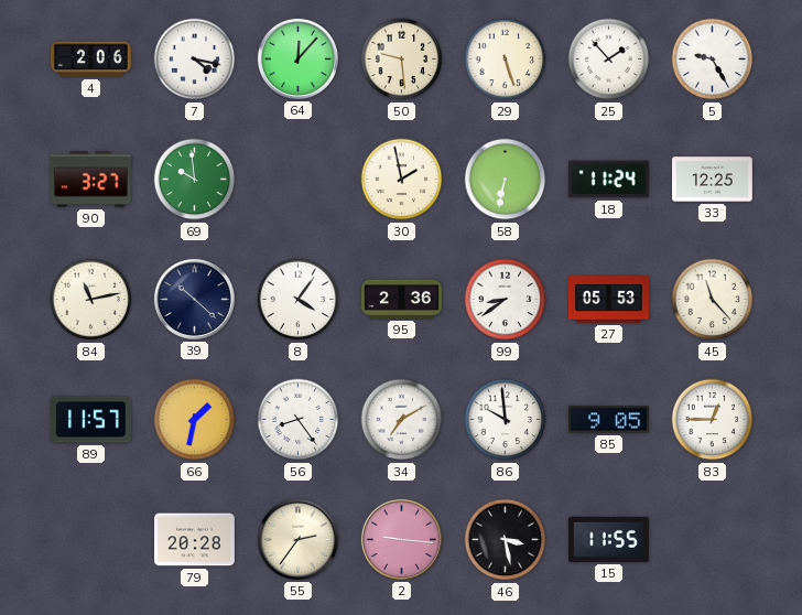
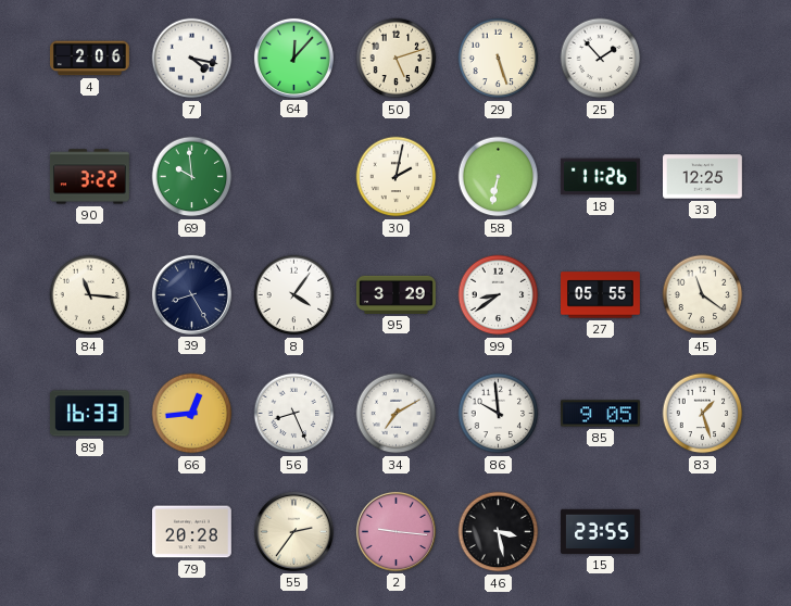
50: 9:29 -> 5:12
5: 9:25 -> none
90: 3:27 -> 3:22
30: 1:58 -> 2:02
18: 11:24 -> 11:26
84: 11:13 -> 11:16
39: 10:22 -> 8:25
95: 2:36 -> 3:29
27: 05:53 -> 05:55
45: 11:23 -> 11:21
89: 11:57 -> 16:33
66: 1:32 -> 12:44
56: 8:24 -> 8:26
83: 12:45 -> 1:27
15: 11:55 -> 23:55
